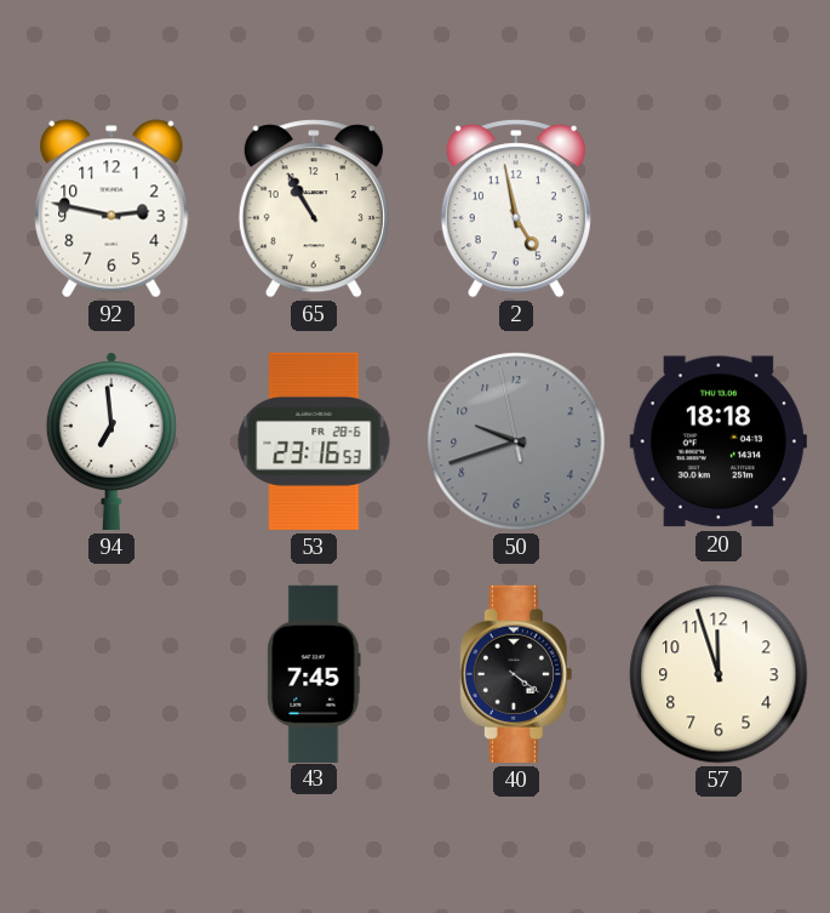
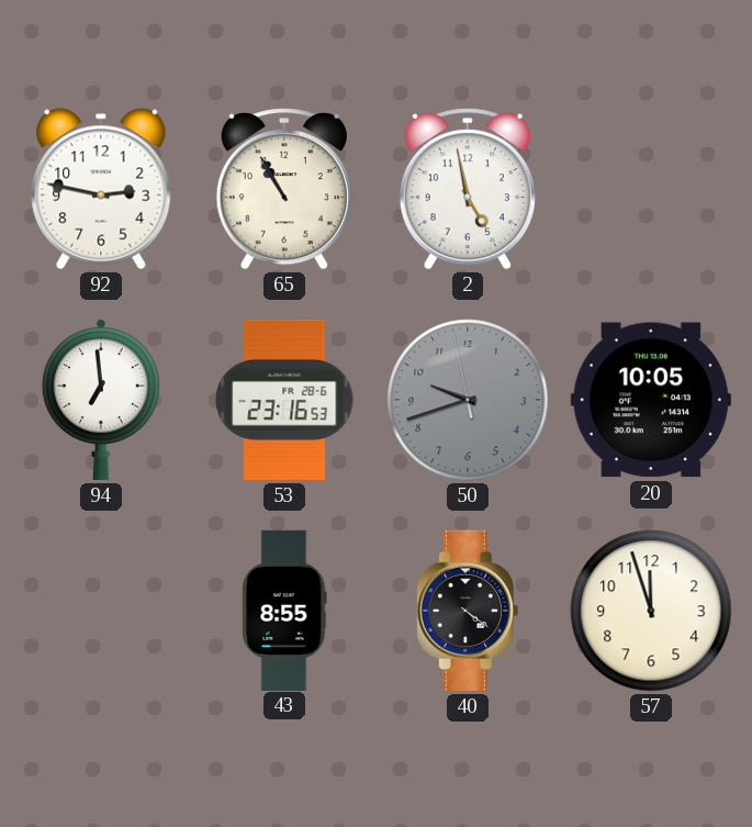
20: 18:18 -> 10:05
43: 7:45 -> 8:55
